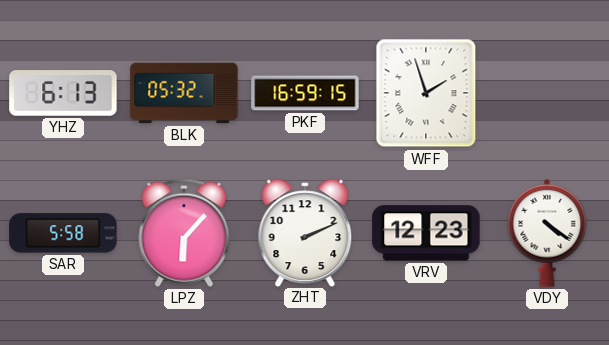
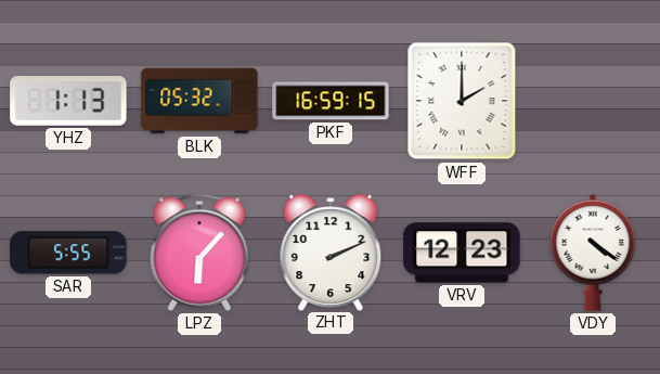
YHZ: 6:13 -> 1:13
WFF: 1:57 -> 2:00
SAR: 5:58 -> 5:55
